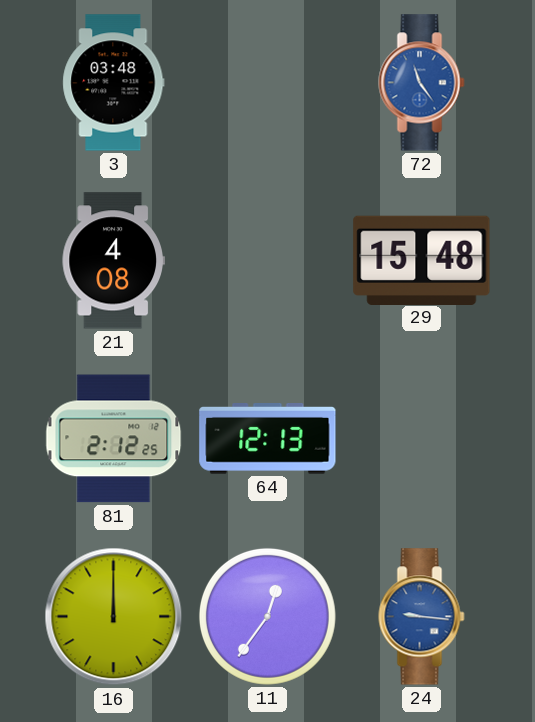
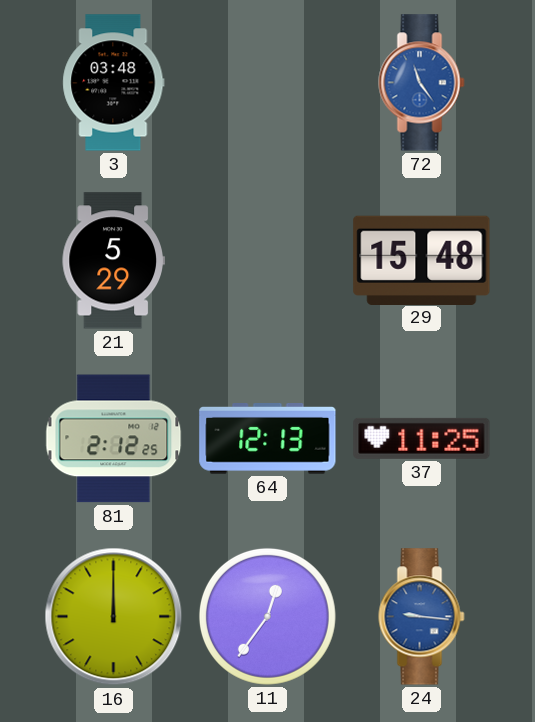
21: 4:08 -> 5:29
37: none -> 11:25
